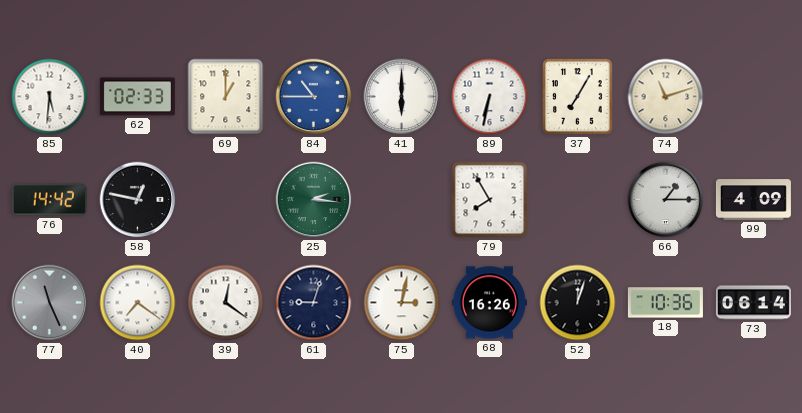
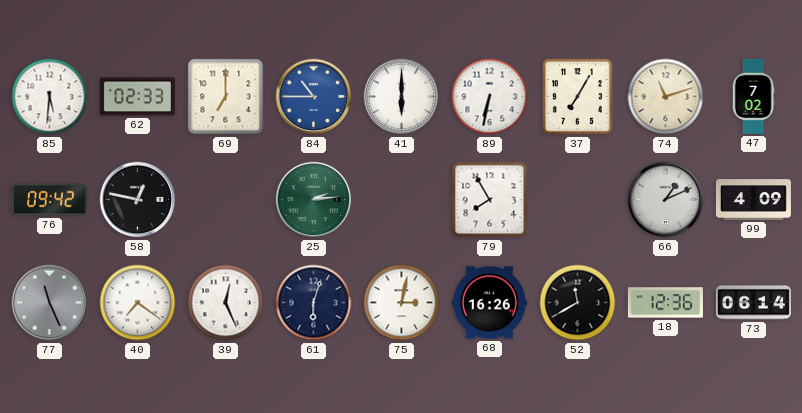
69: 1:00 -> 7:00
47: none -> 7:02
76: 14:42 -> 09:42
25: 2:16 -> 2:14
66: 1:15 -> 1:11
39: 12:21 -> 12:26
61: 9:03 -> 6:03
52: 12:03 -> 11:40
18: 10:36 -> 12:36
